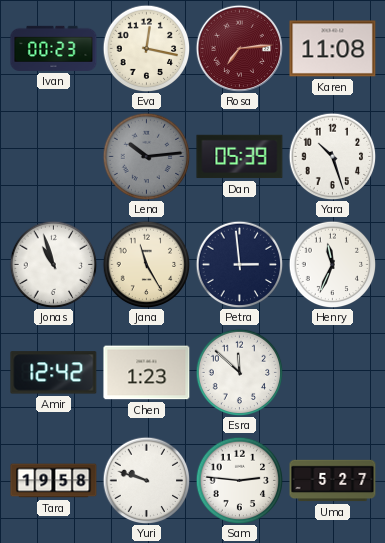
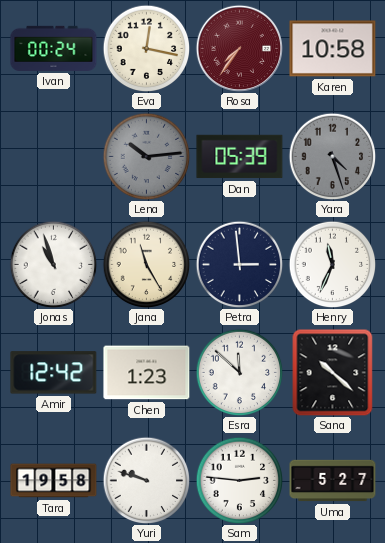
Ivan: 00:23 -> 00:24
Rosa: 7:14 -> 7:36
Karen: 11:08 -> 10:58
Yara: 10:27 -> 4:27
Yara dial: white -> grey
Sana: none -> 10:22
